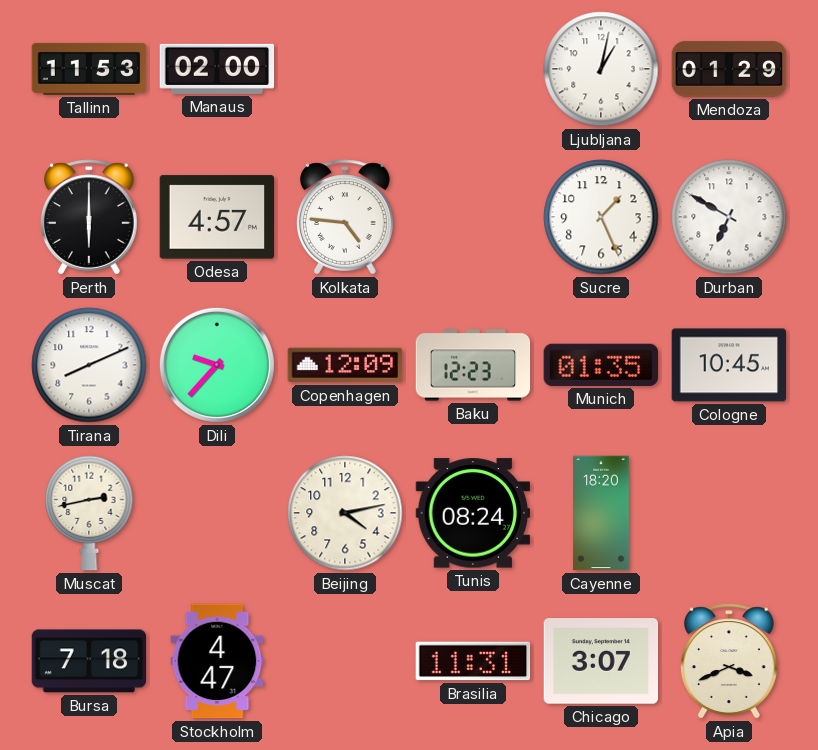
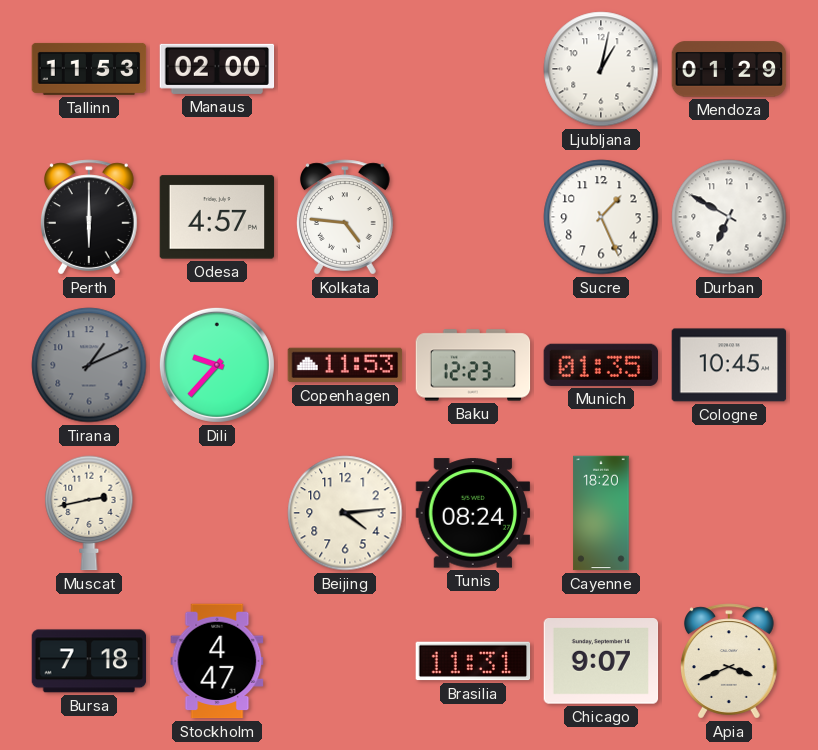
Tirana: 8:11 -> 1:11
Tirana dial: white -> grey
Copenhagen: 12:09 -> 11:53
Beijing: 4:13 -> 4:14
Chicago: 3:07 -> 9:07
